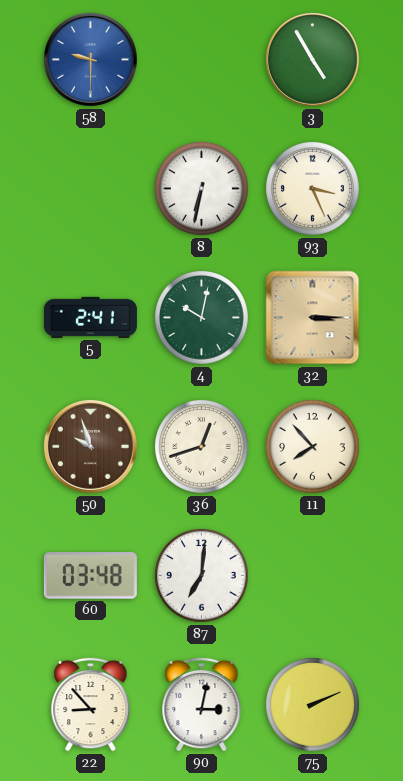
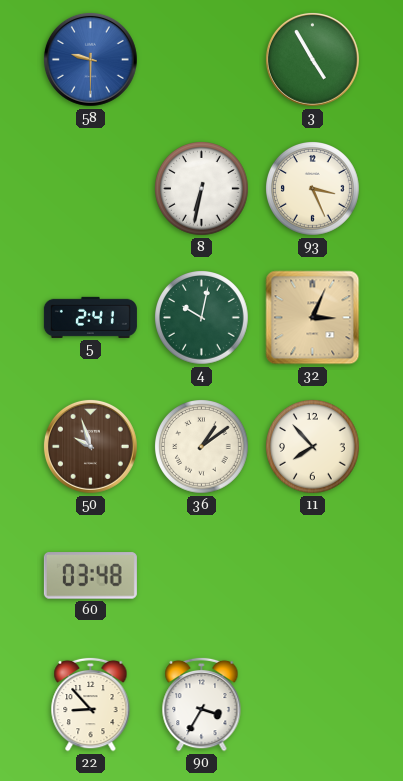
32: 3:15 -> 3:04
36: 12:42 -> 1:09
87: 7:01 -> none
90: 3:02 -> 3:35
75: 2:11 -> none
